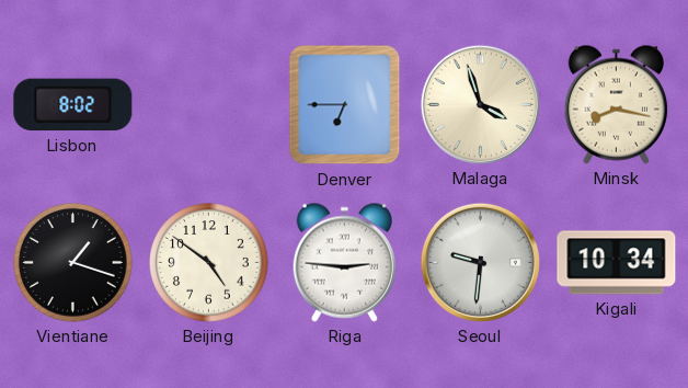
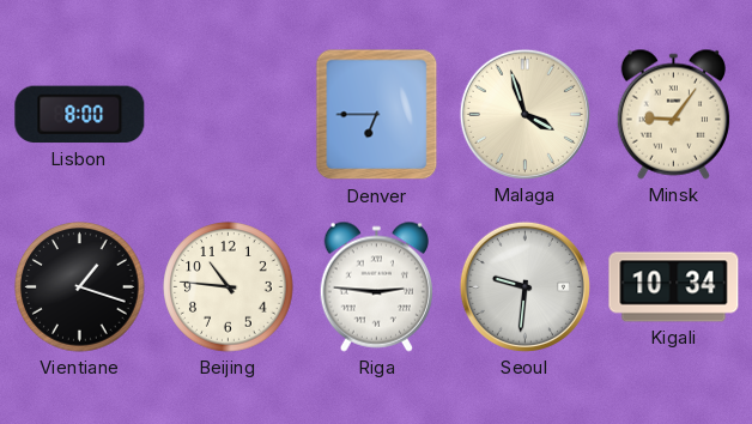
Lisbon: 8:02 -> 8:00
Minsk: 8:17 -> 9:06
Beijing: 4:51 -> 10:46
